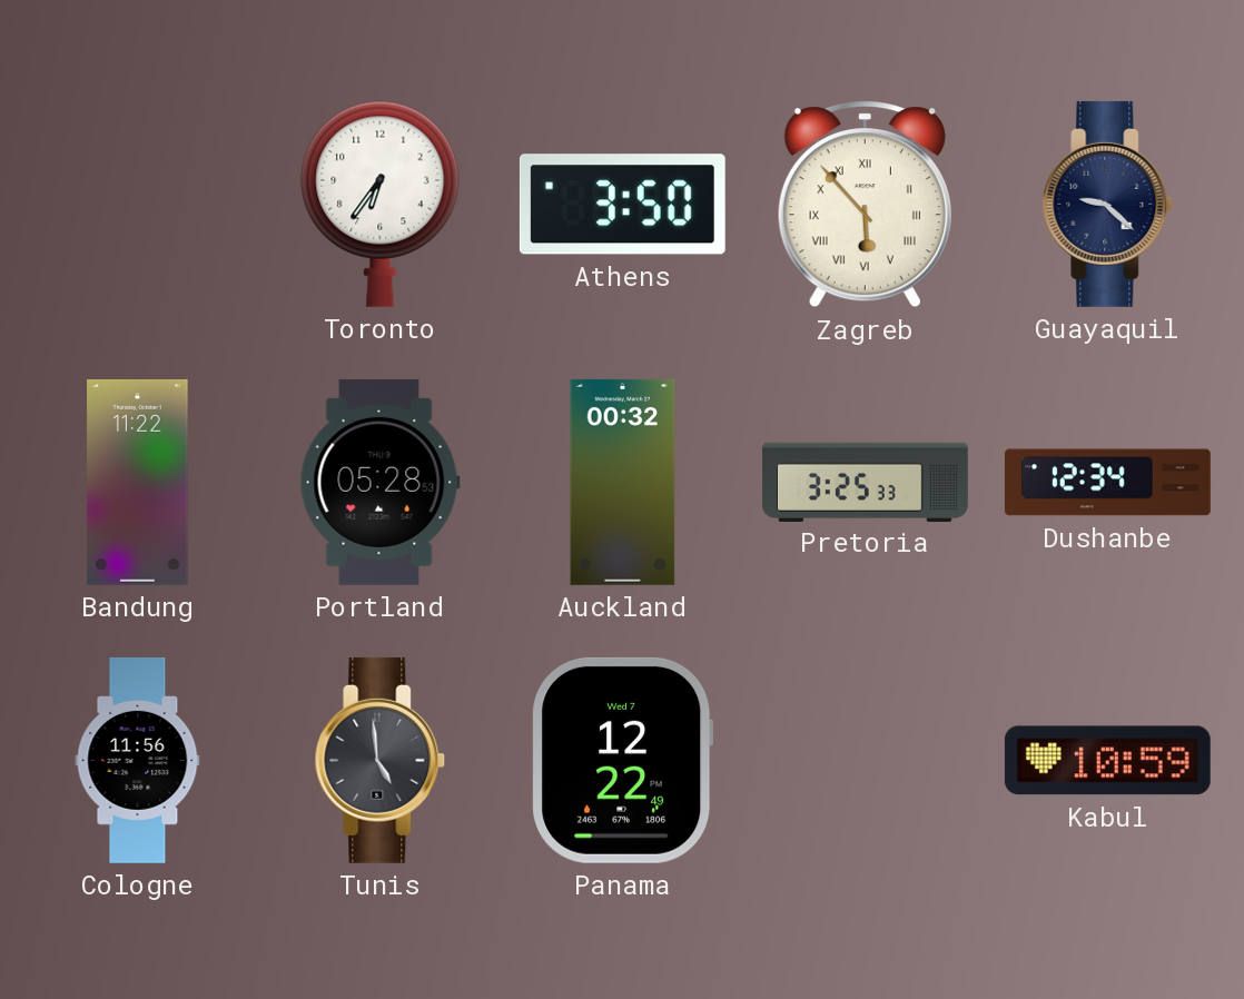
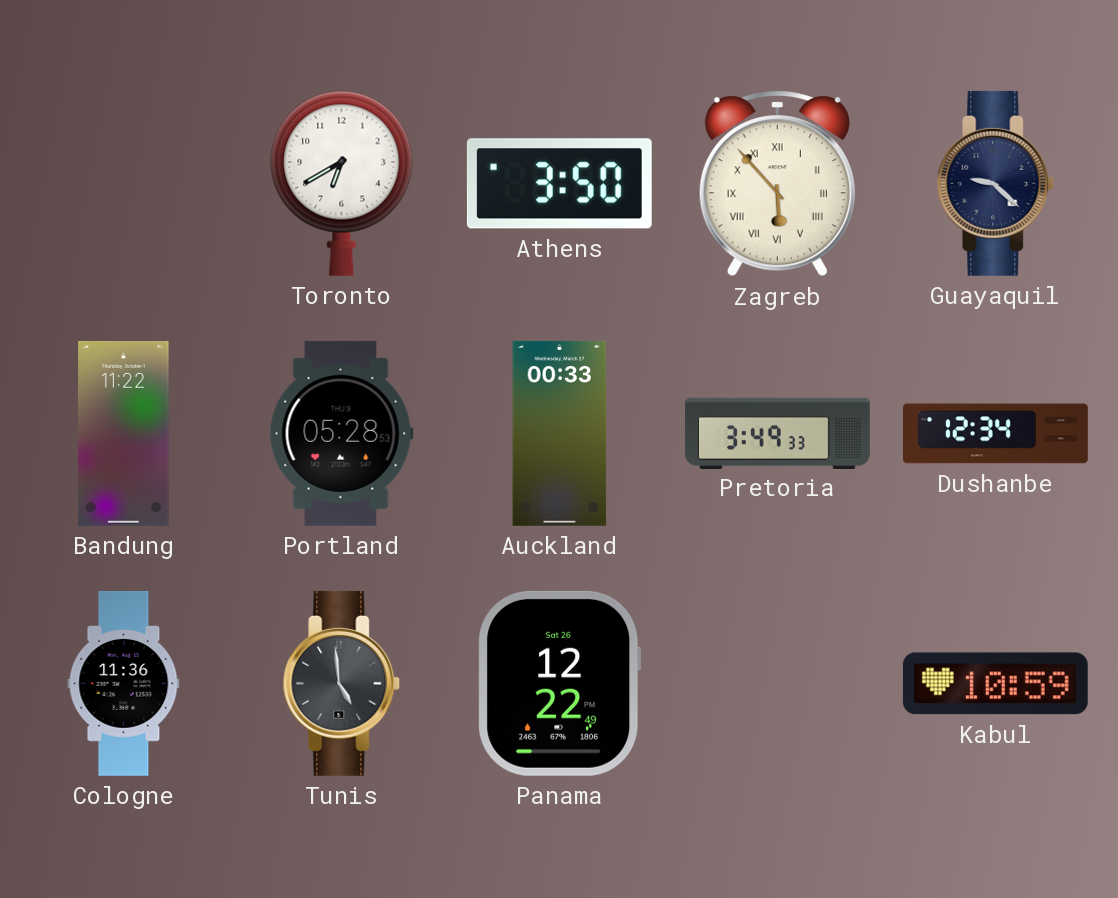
Toronto: 6:36 -> 6:40
Auckland: 00:32 -> 00:33
Pretoria: 3:25 -> 3:49
Cologne: 11:56 -> 11:36
Panama date: Wed 7 -> Sat 26
